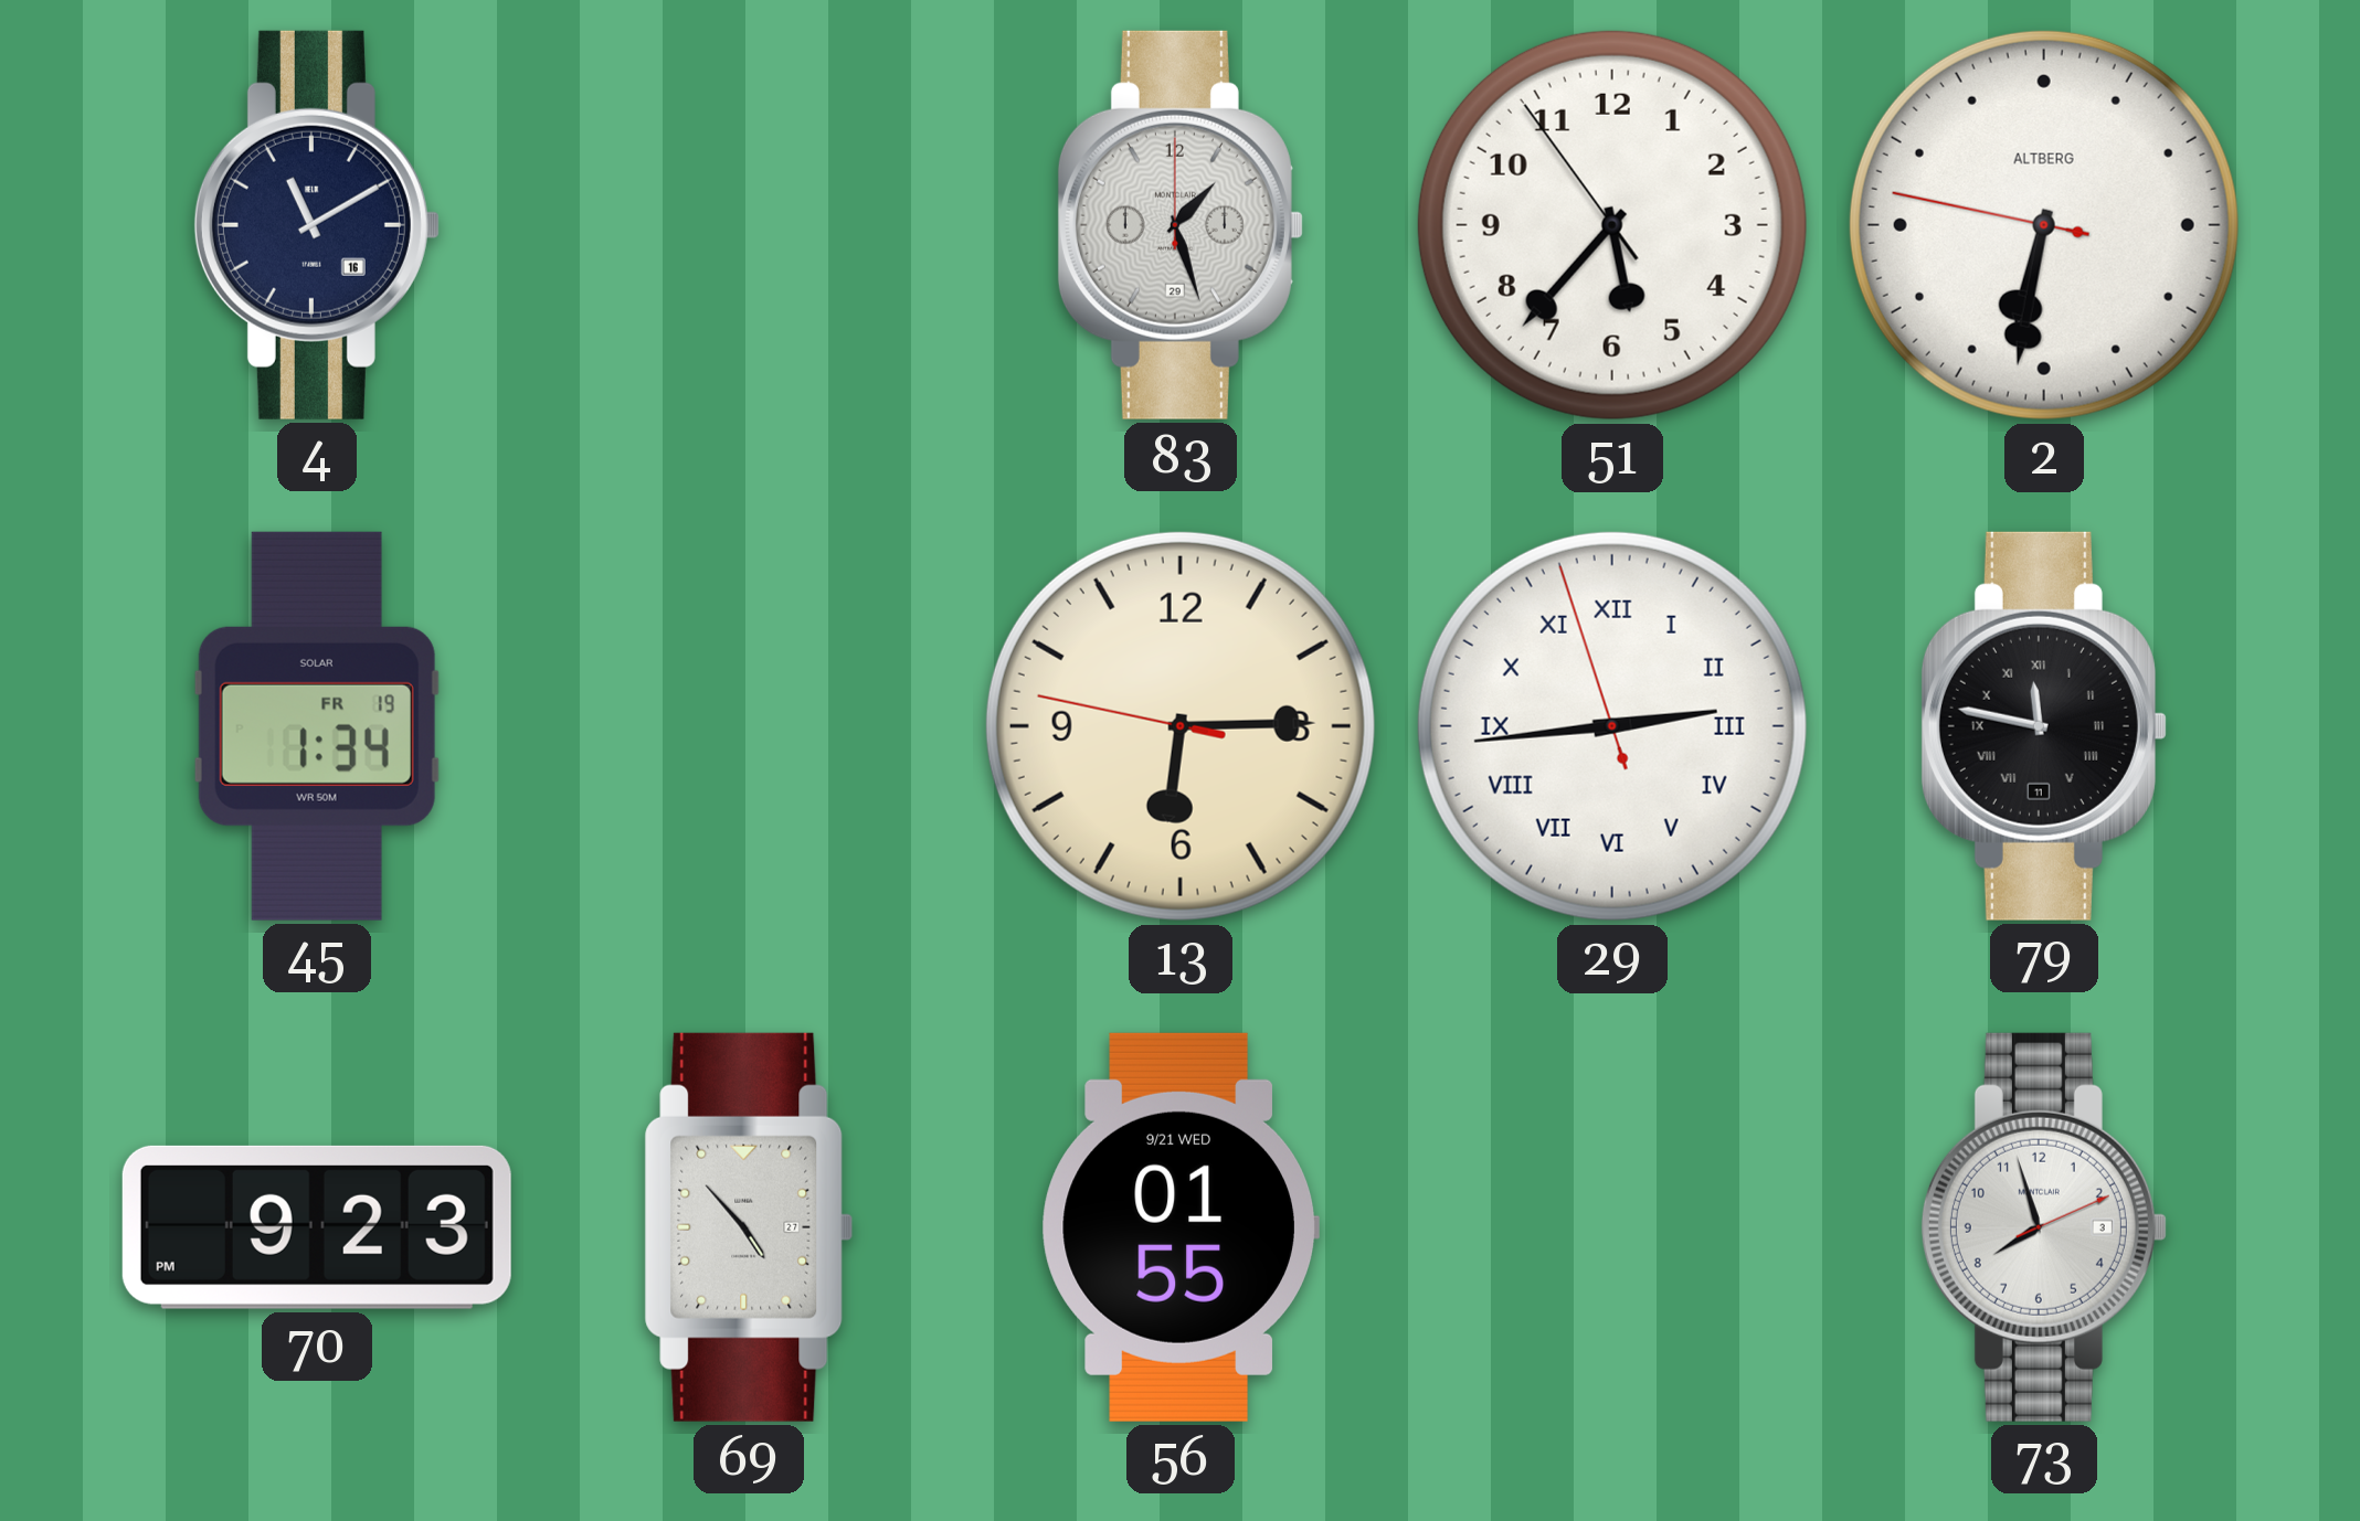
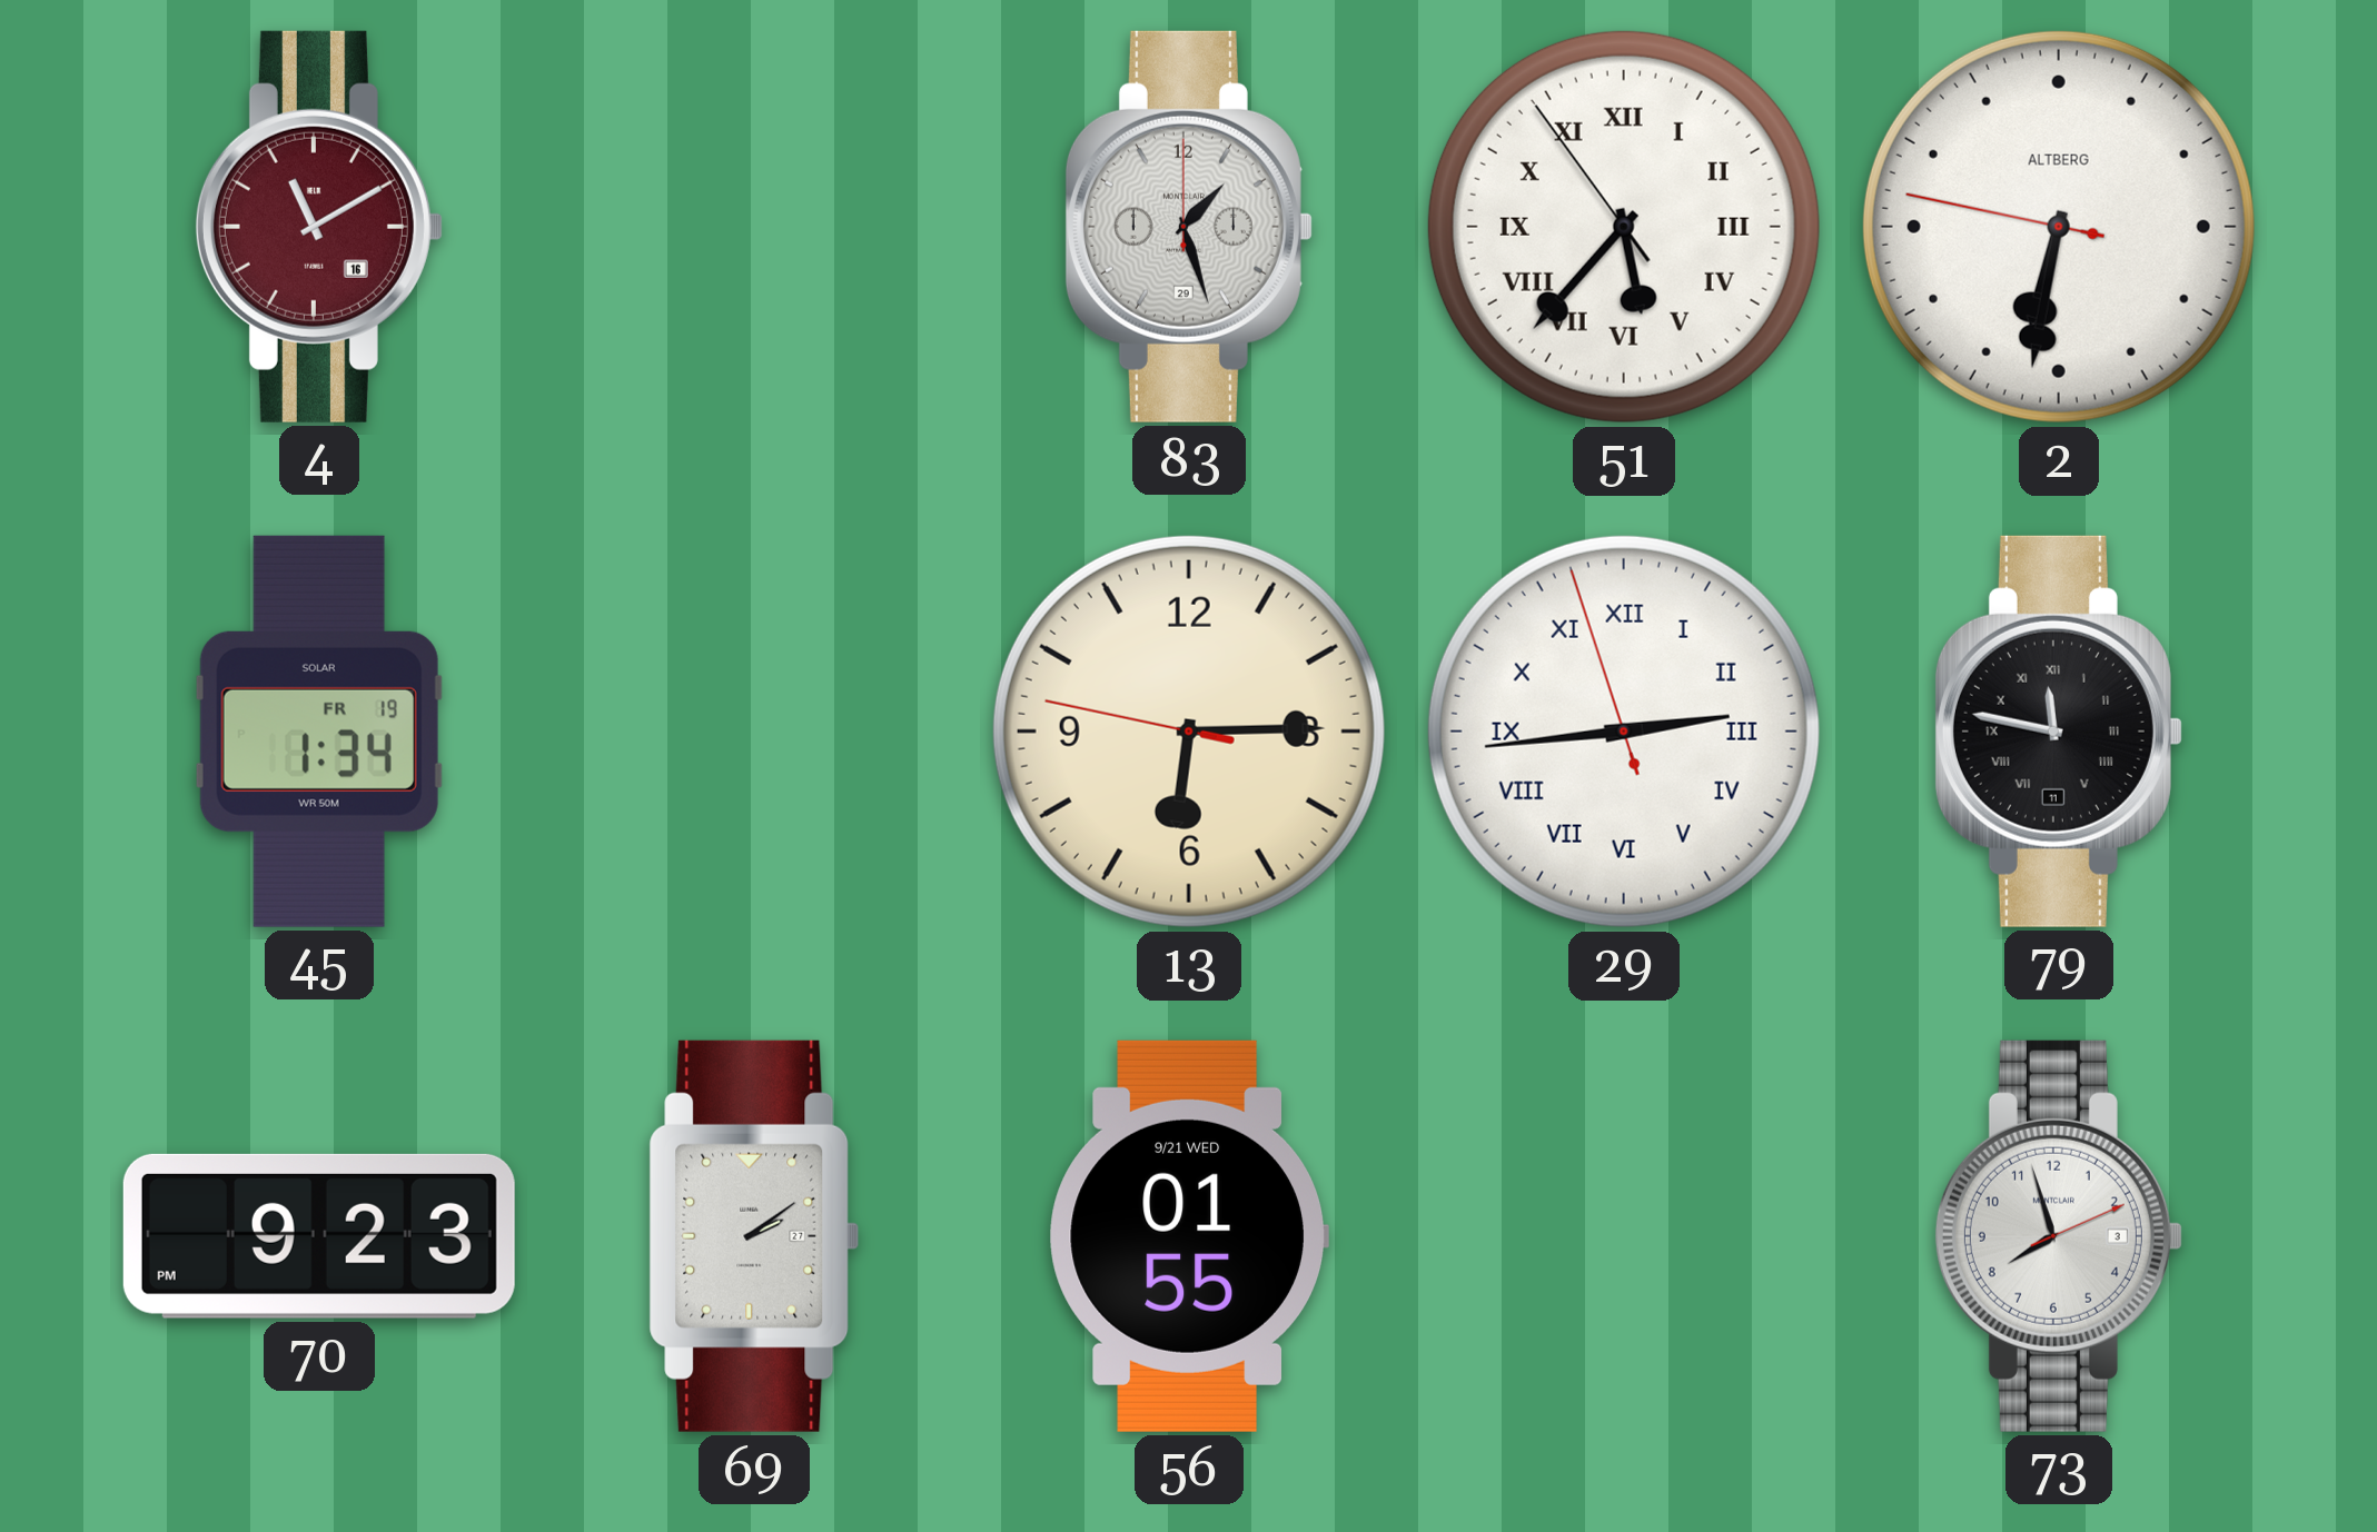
4 dial: navy -> burgundy
51 numerals: Arabic -> Roman
69: 4:53 -> 2:09
